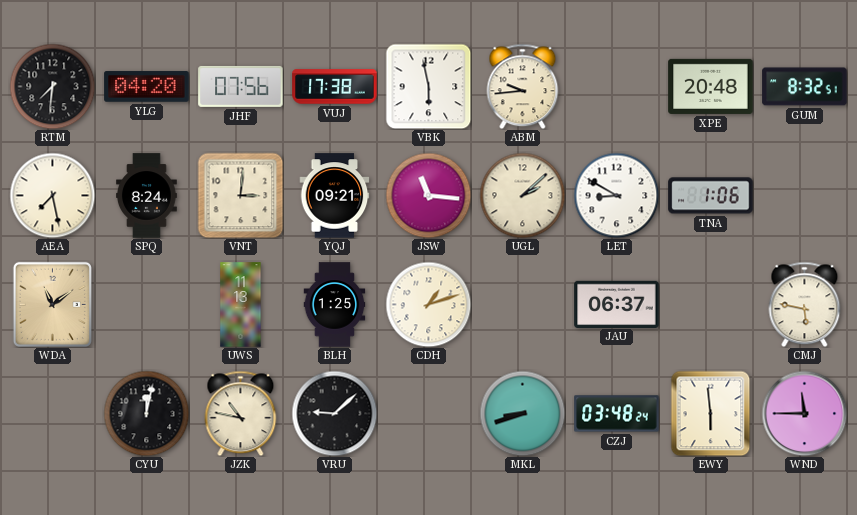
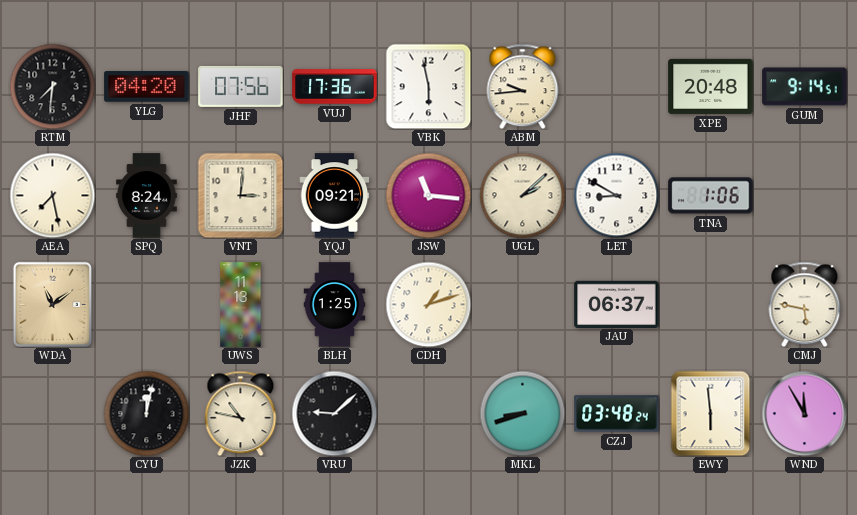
VUJ: 17:38 -> 17:36
GUM: 8:32 -> 9:14
WND: 11:45 -> 11:55
